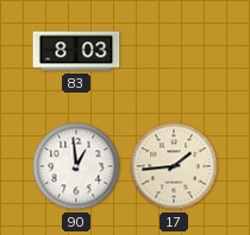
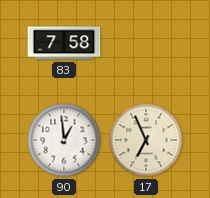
83: 8:03 -> 7:58
17: 1:44 -> 6:56
